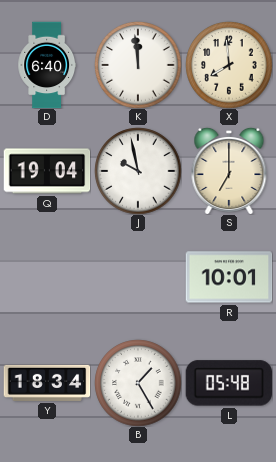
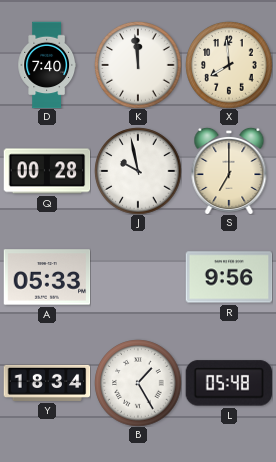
D: 6:40 -> 7:40
Q: 19:04 -> 00:28
A: none -> 05:33
R: 10:01 -> 9:56
